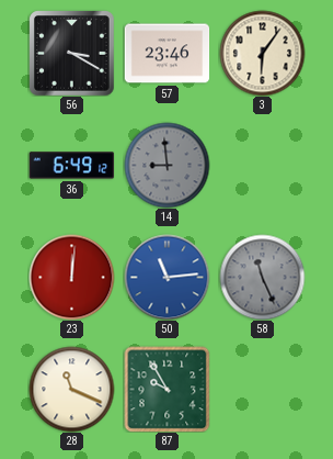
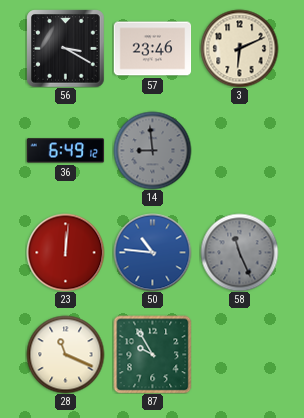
3: 6:06 -> 6:11
50: 11:14 -> 10:46
